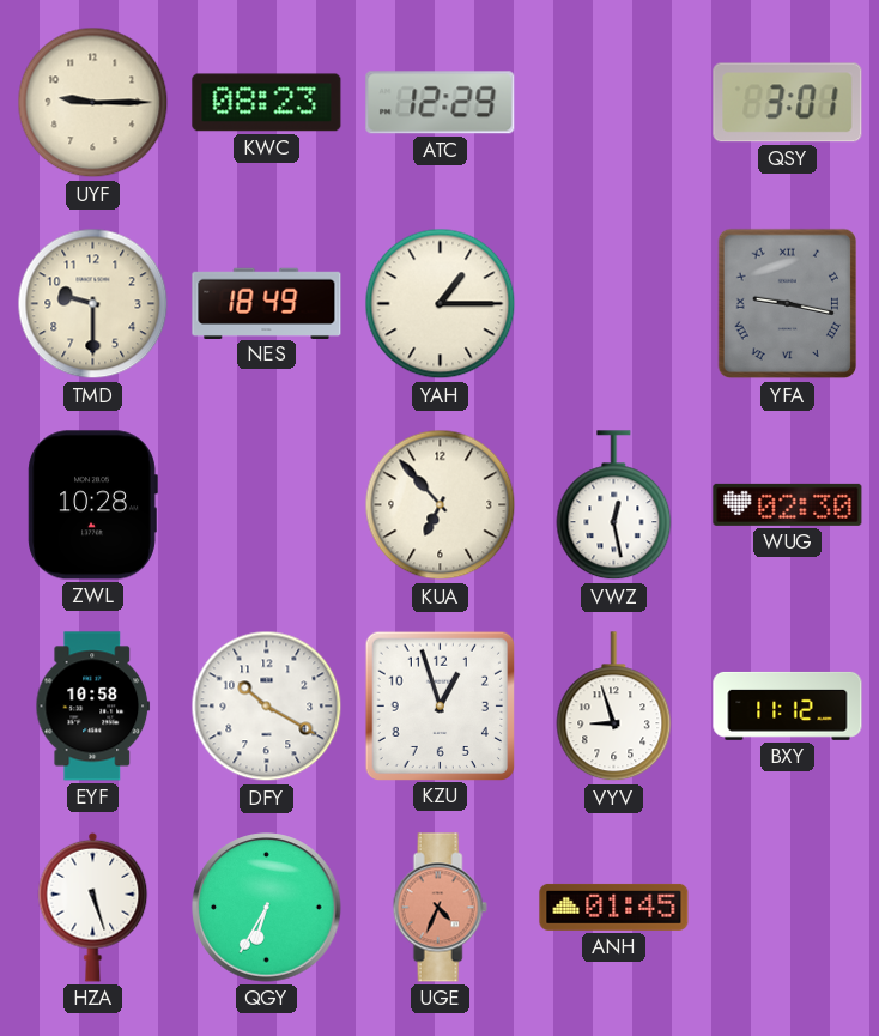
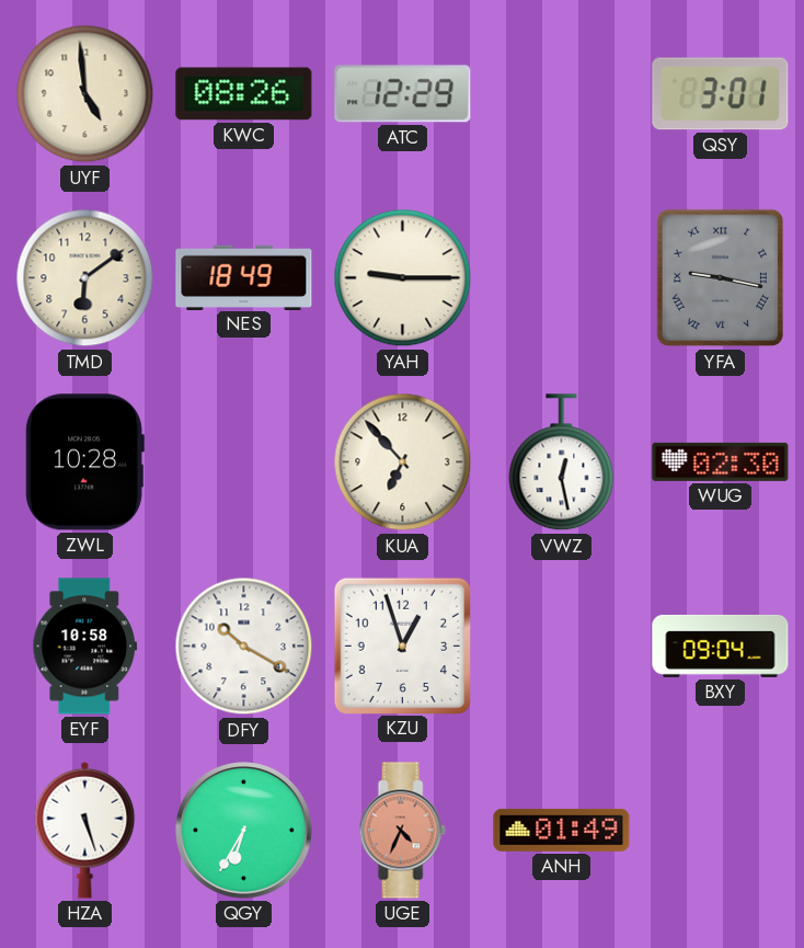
UYF: 9:15 -> 4:59
KWC: 08:23 -> 08:26
TMD: 9:30 -> 6:09
YAH: 1:15 -> 9:15
VYV: 8:57 -> none
BXY: 11:12 -> 09:04
ANH: 01:45 -> 01:49
